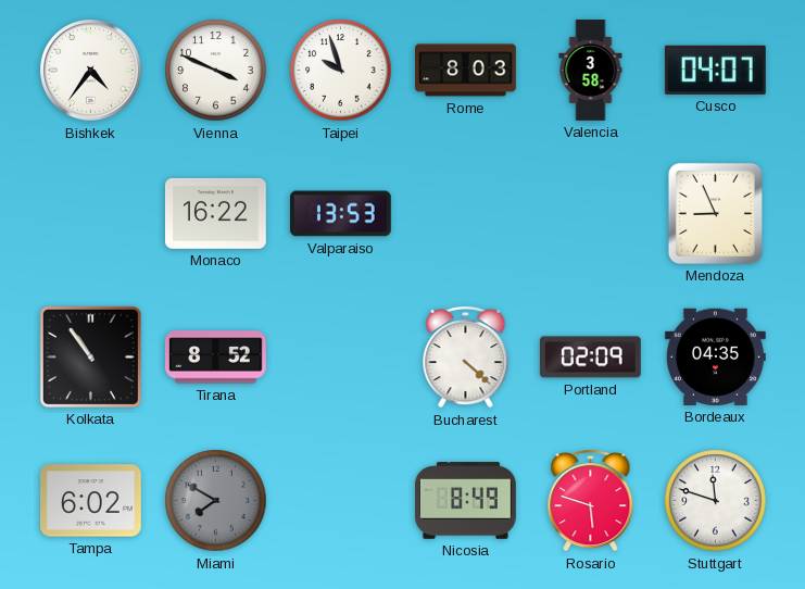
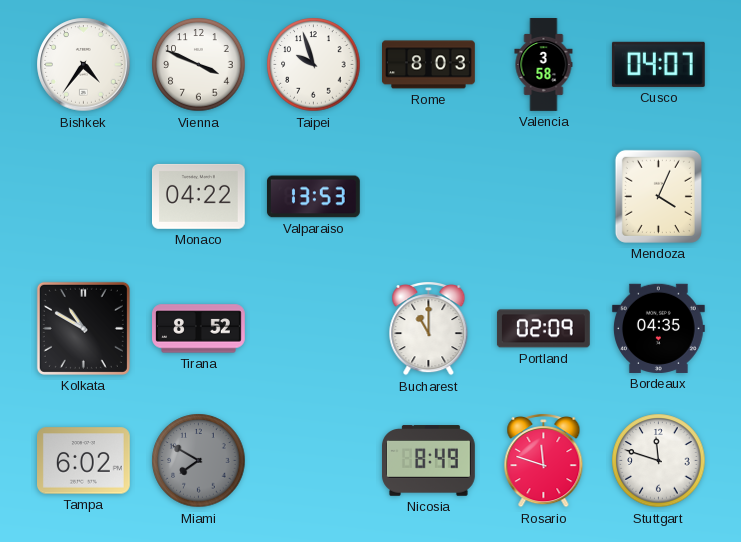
Monaco: 16:22 -> 04:22
Mendoza: 8:56 -> 4:04
Kolkata: 10:54 -> 10:50
Bucharest: 4:22 -> 11:00
Rosario: 5:48 -> 11:48
